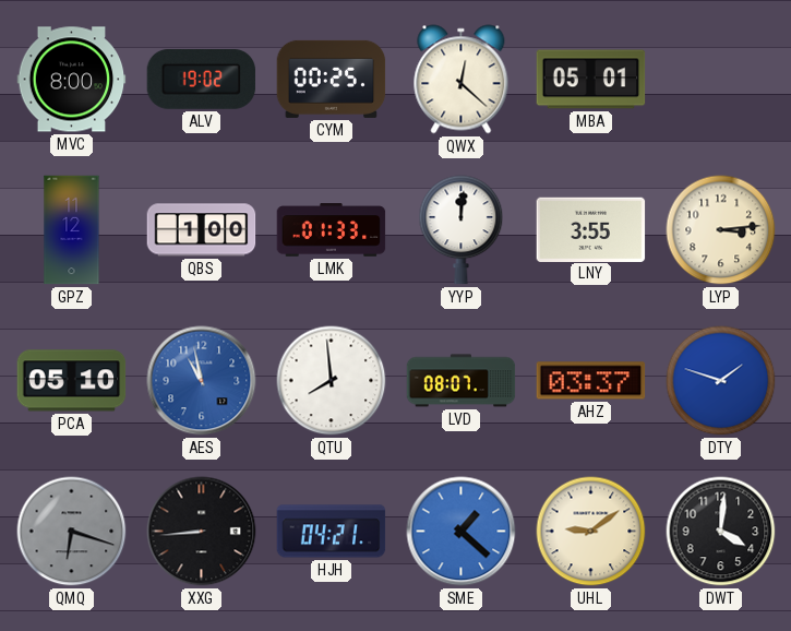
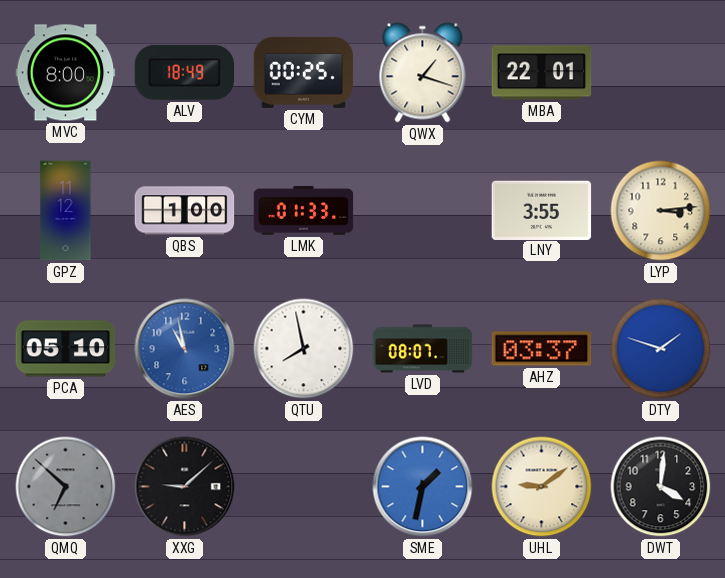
ALV: 19:02 -> 18:49
QWX: 12:22 -> 1:18
MBA: 05:01 -> 22:01
YYP: 12:01 -> none
QTU: 7:59 -> 7:58
QMQ: 6:18 -> 6:52
XXG: 8:44 -> 9:08
HJH: 04:21 -> none
SME: 1:22 -> 1:32
